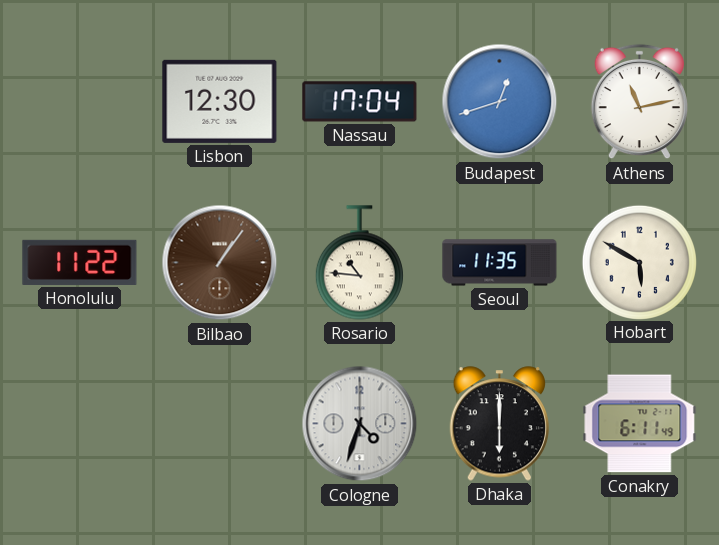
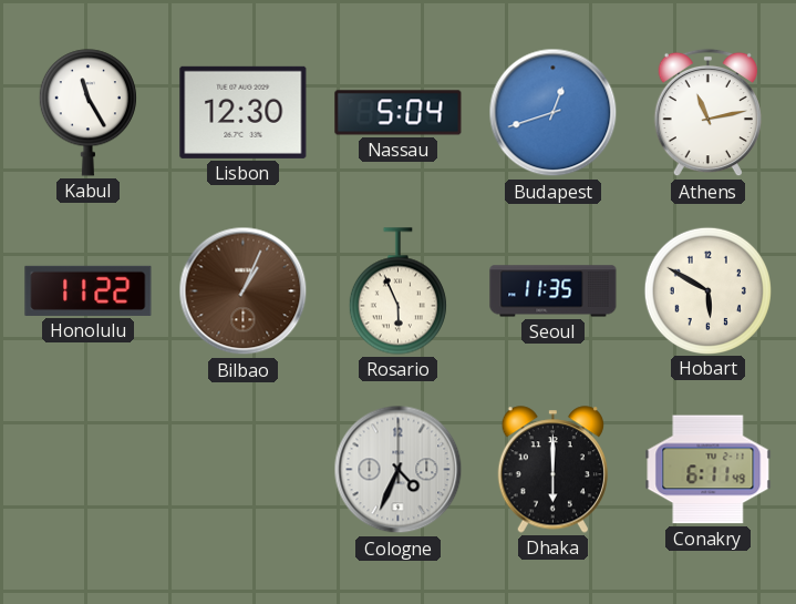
Kabul: none -> 11:25
Nassau: 17:04 -> 5:04
Bilbao: 1:06 -> 1:04
Rosario: 10:46 -> 5:56
Cologne: 4:33 -> 4:34
